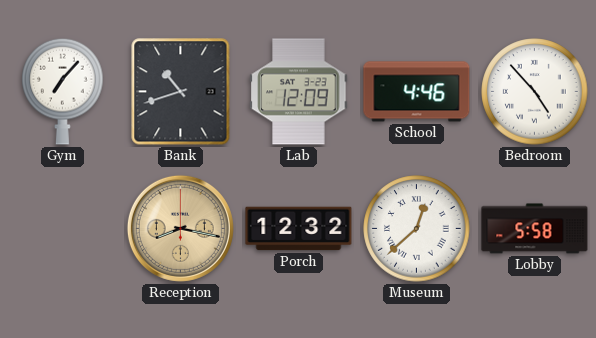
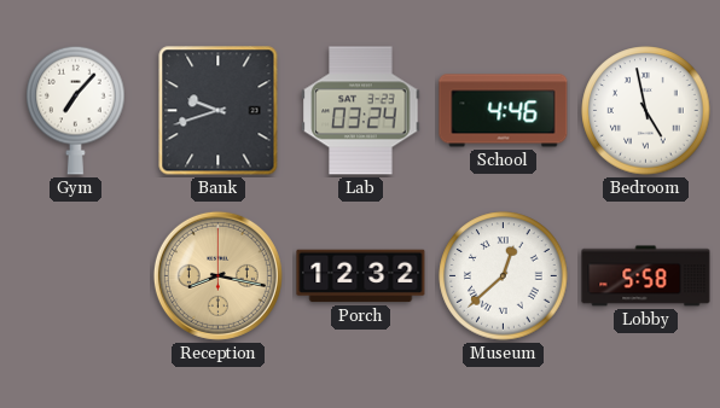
Bank: 10:42 -> 9:42
Lab: 12:09 -> 03:24
Bedroom: 4:53 -> 4:58
